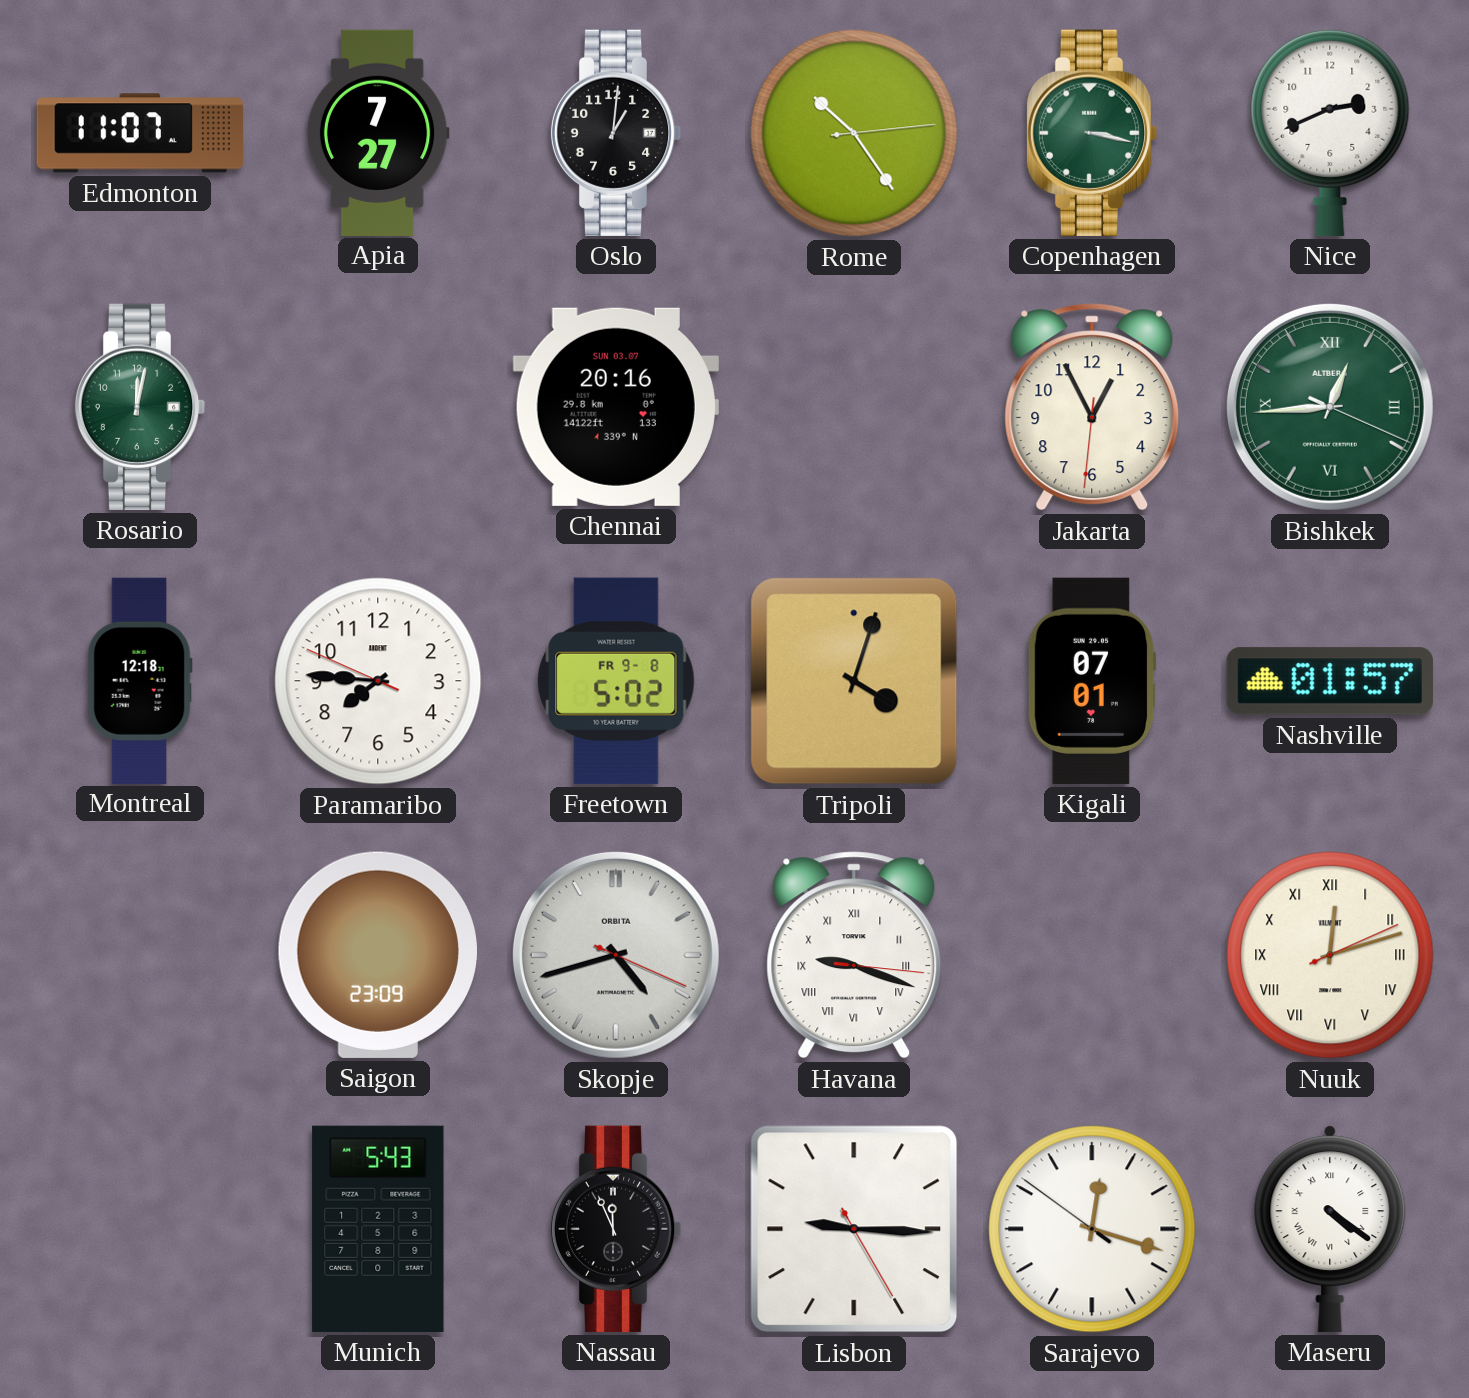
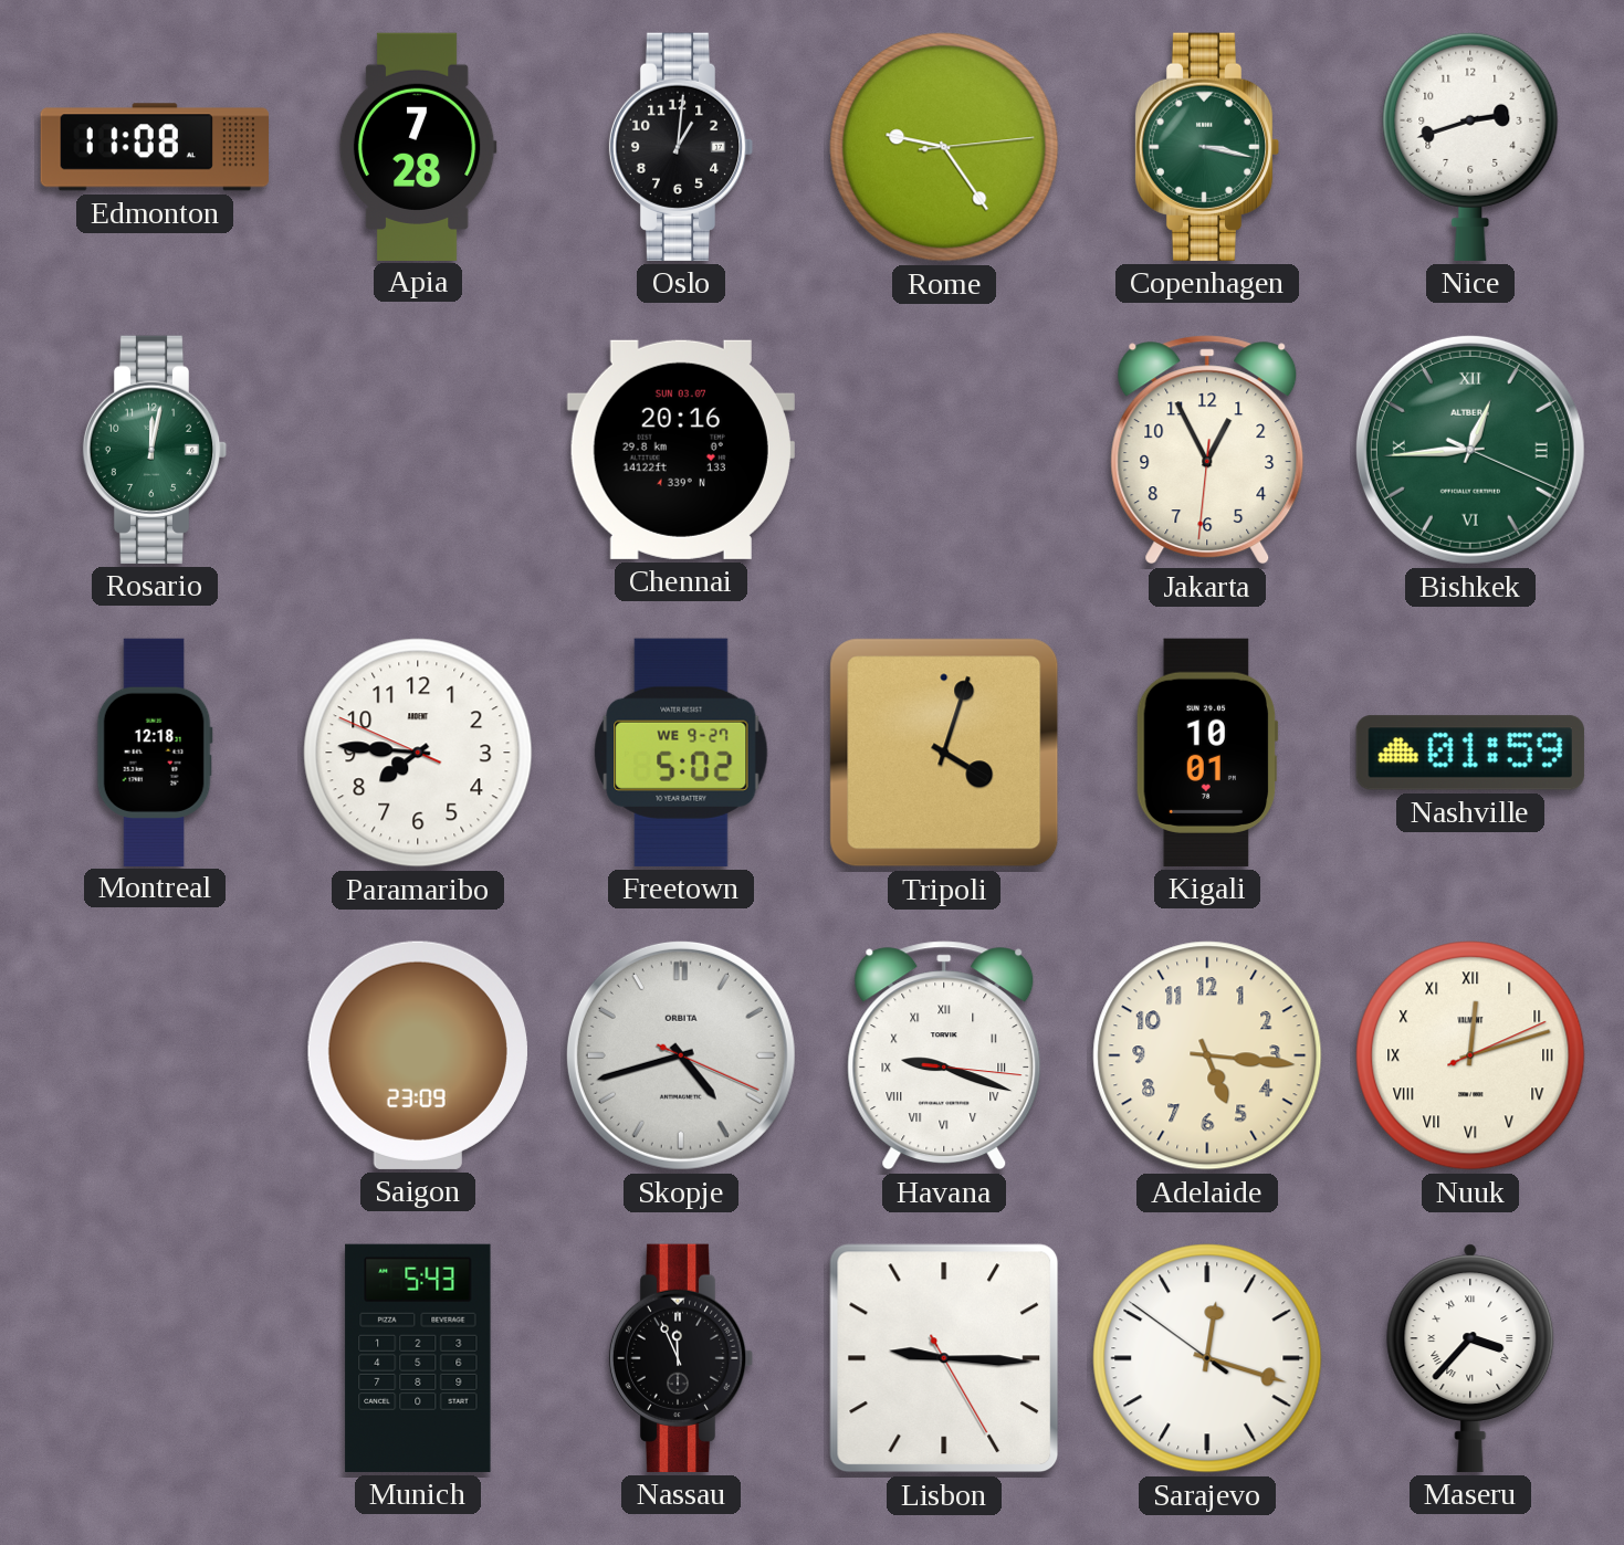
Edmonton: 11:07 -> 11:08
Apia: 7:27 -> 7:28
Rome: 10:24 -> 9:24
Nice: 2:41 -> 2:42
Freetown date: FR 9-8 -> WE 9-27
Kigali: 07:01 -> 10:01
Nashville: 01:57 -> 01:59
Adelaide: none -> 5:16
Maseru: 4:21 -> 3:37
